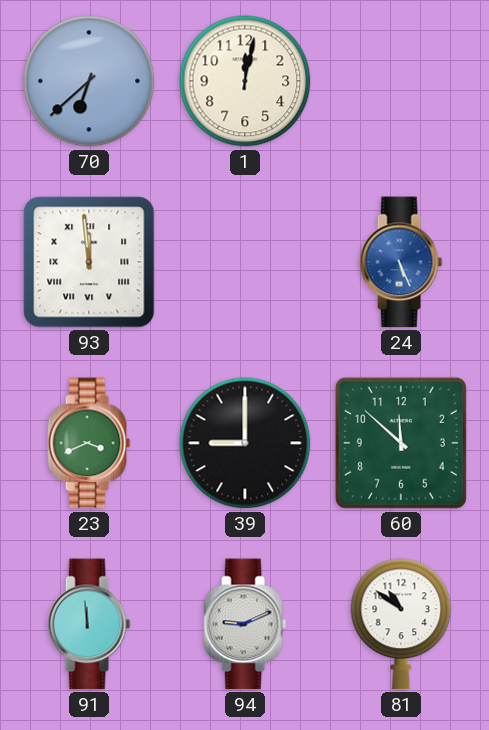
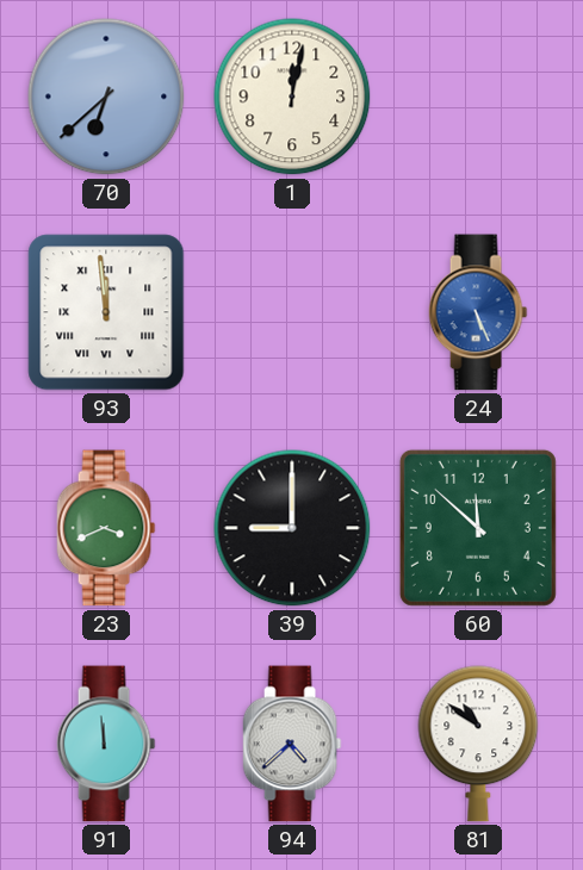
94: 9:11 -> 4:38
